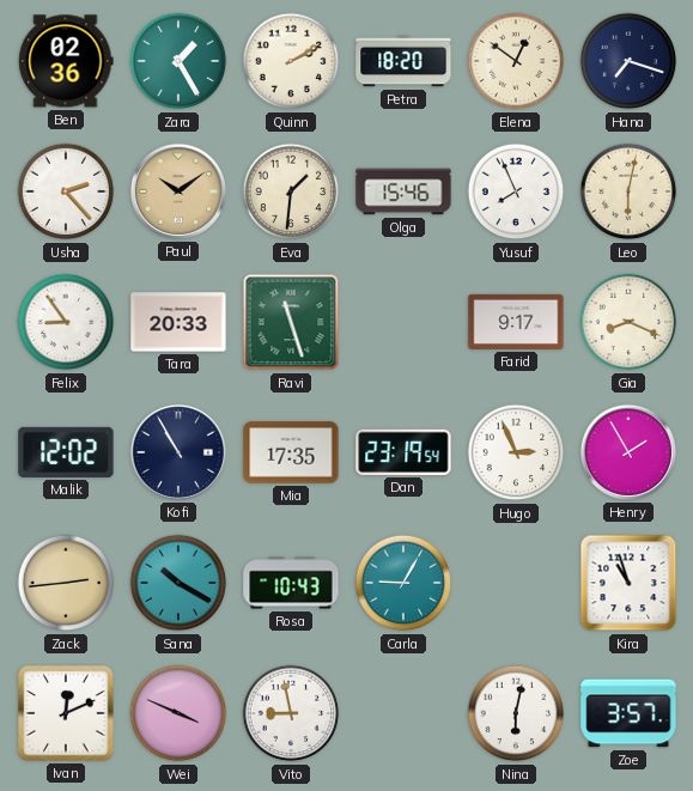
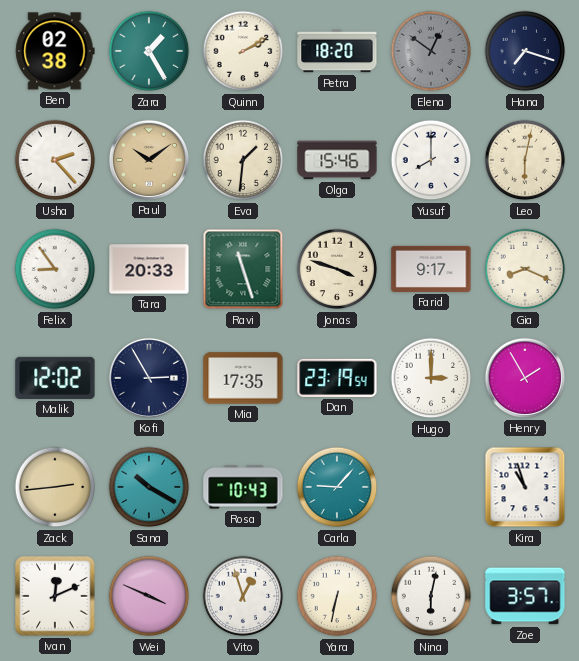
Ben: 02:36 -> 02:38
Elena dial: cream -> grey
Yusuf: 7:56 -> 8:00
Jonas: none -> 3:48
Kofi: 10:55 -> 2:55
Hugo: 2:56 -> 3:00
Carla: 9:05 -> 9:07
Vito: 8:58 -> 12:57
Yara: none -> 6:32
